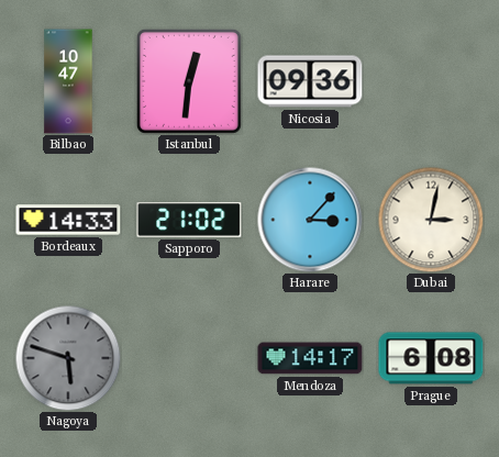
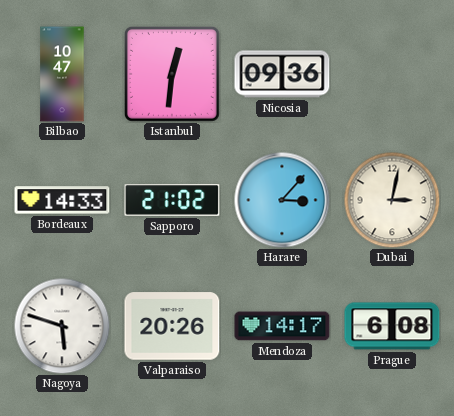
Nagoya dial: grey -> white
Valparaiso: none -> 20:26
